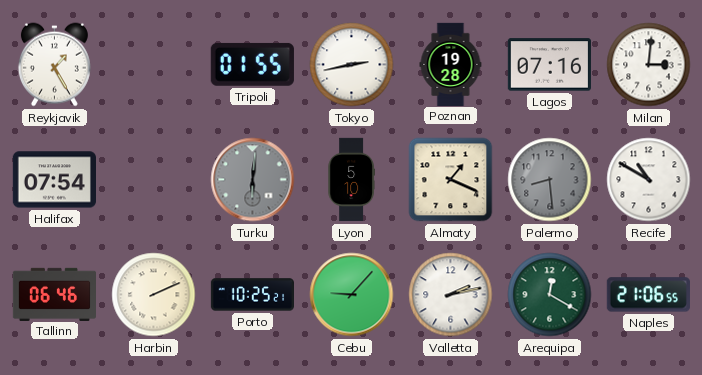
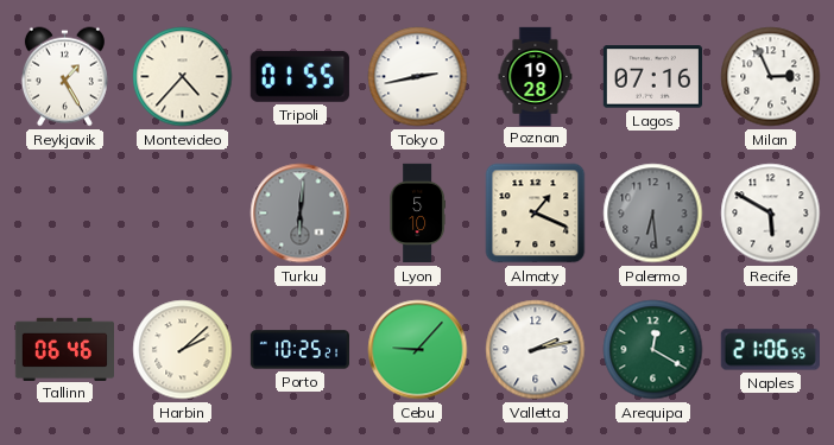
Montevideo: none -> 4:37
Milan: 3:01 -> 2:56
Halifax: 07:54 -> none
Palermo: 8:29 -> 6:29
Recife: 10:50 -> 5:50
Harbin: 2:11 -> 2:08
